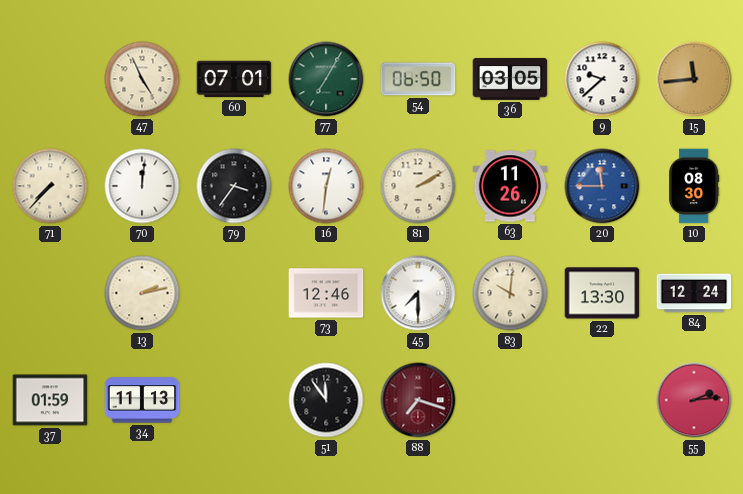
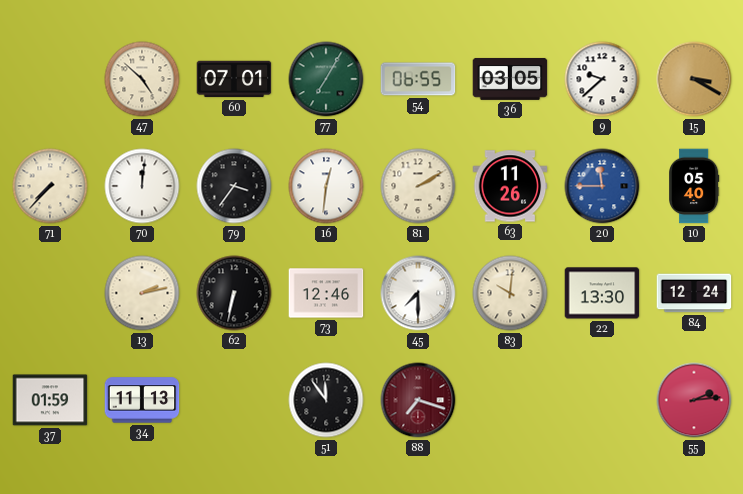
47: 4:56 -> 4:52
54: 06:50 -> 06:55
15: 11:44 -> 3:20
10: 08:30 -> 05:40
62: none -> 6:32
